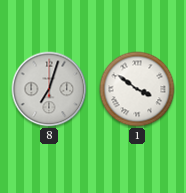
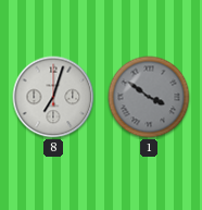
1 dial: white -> grey
